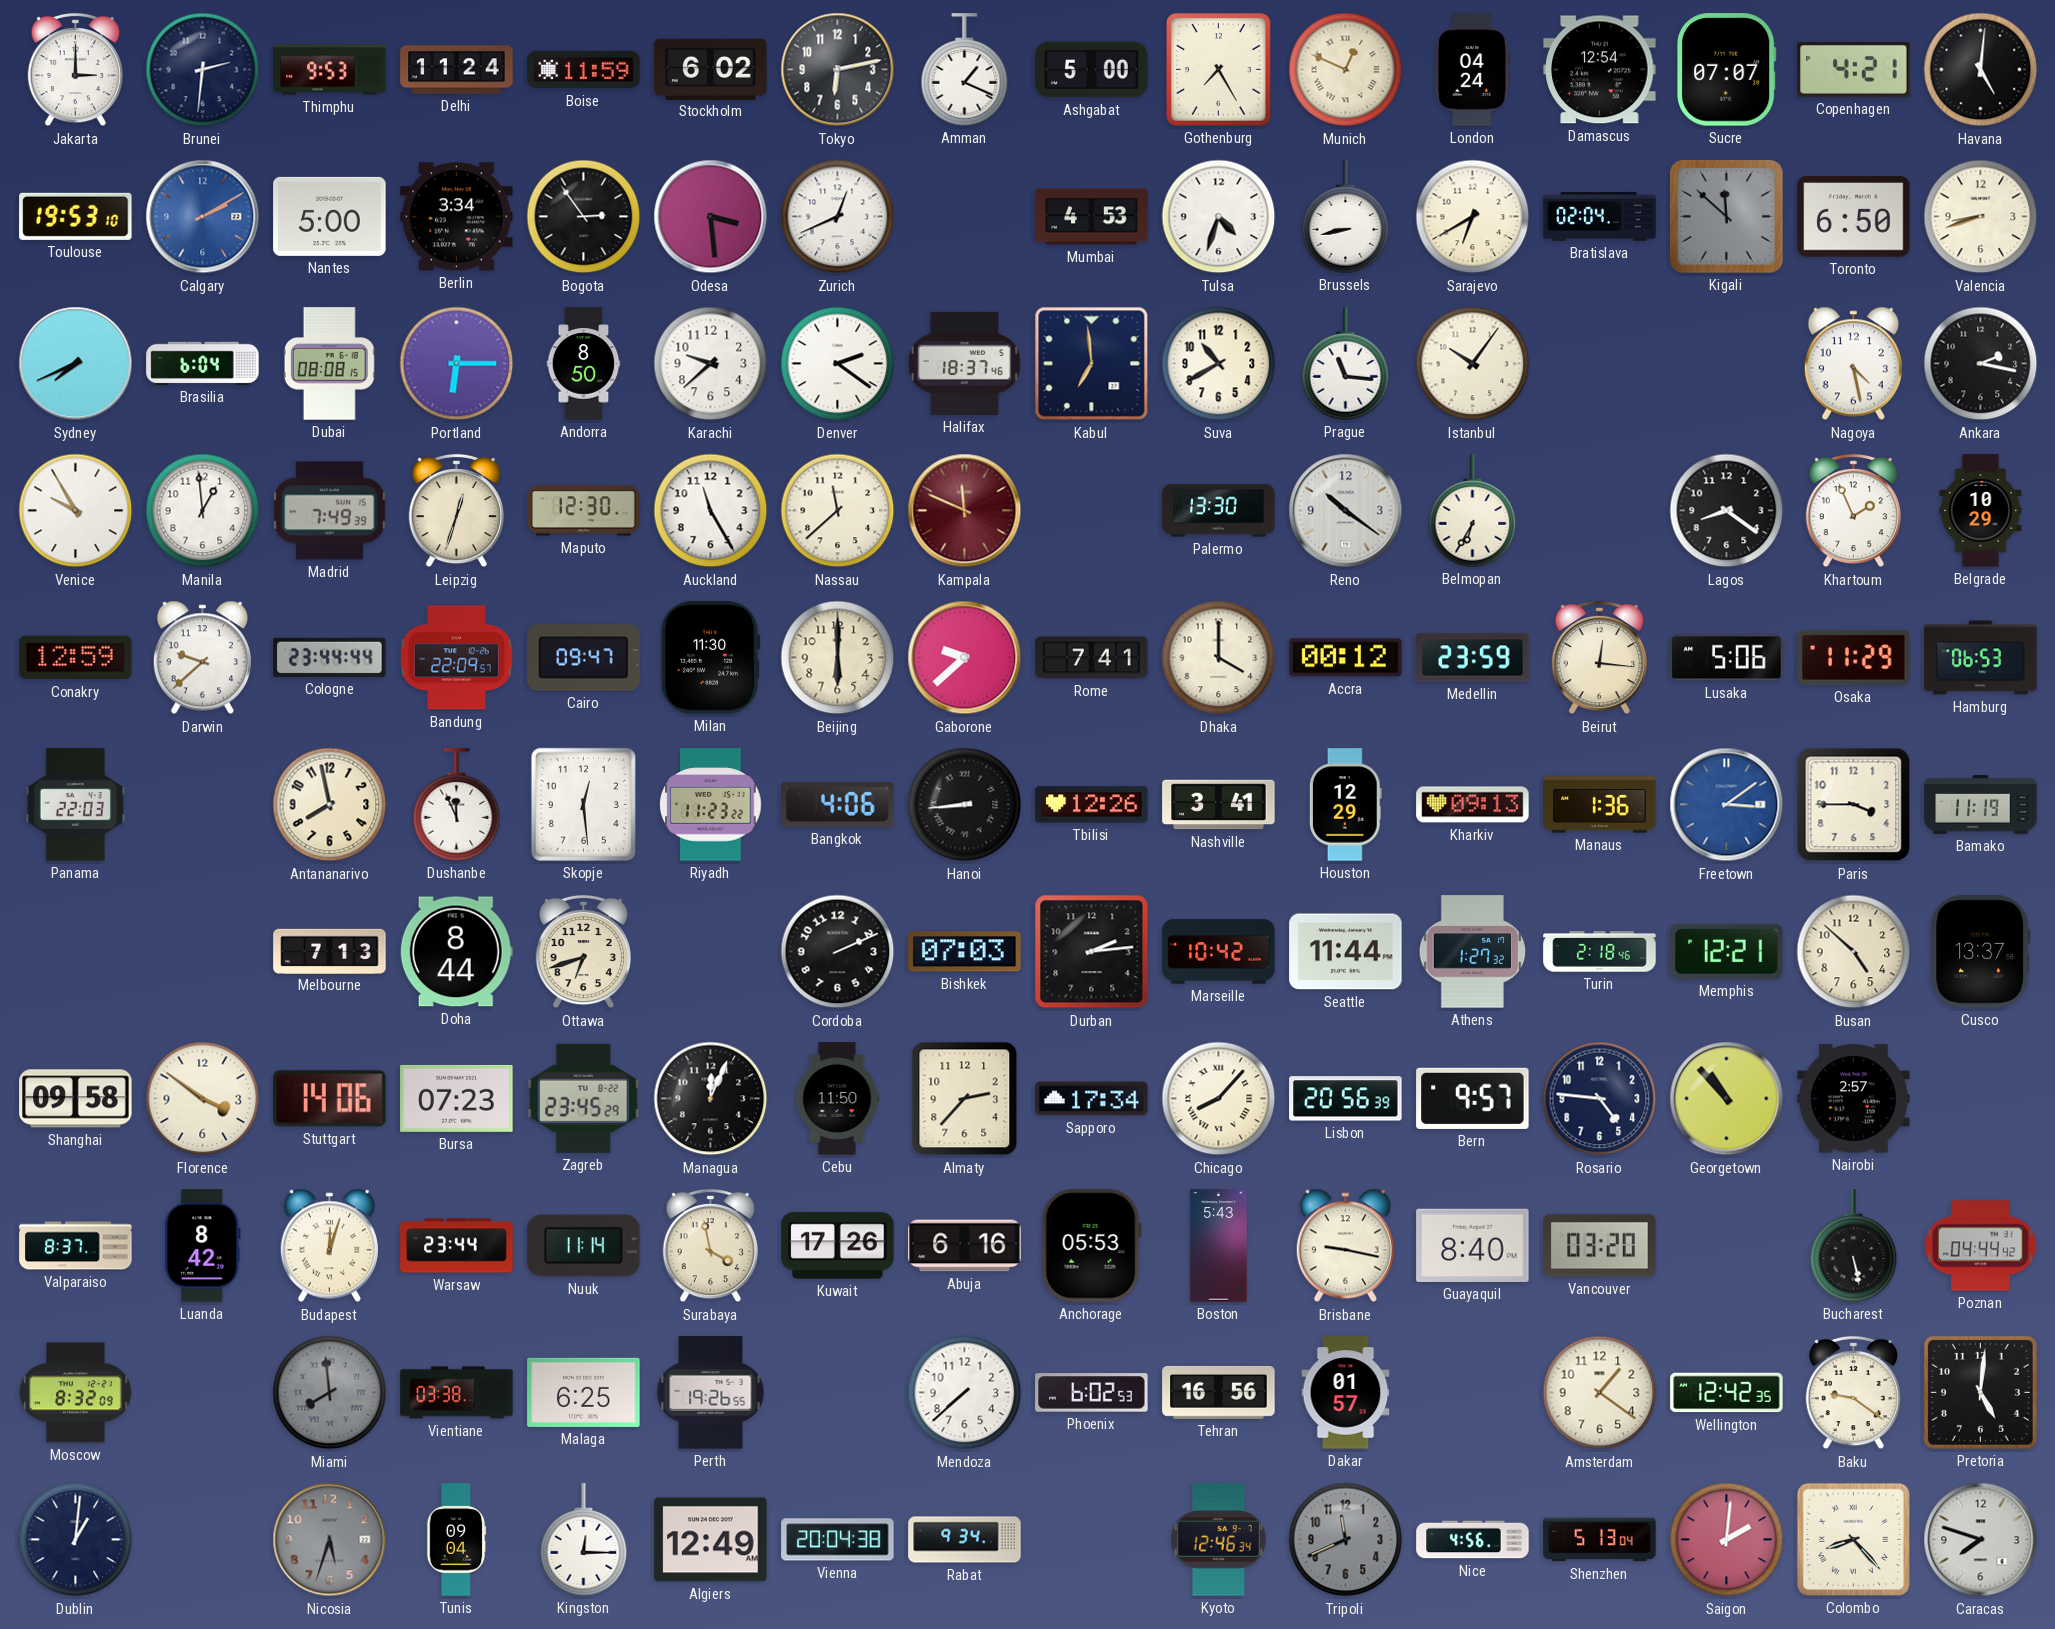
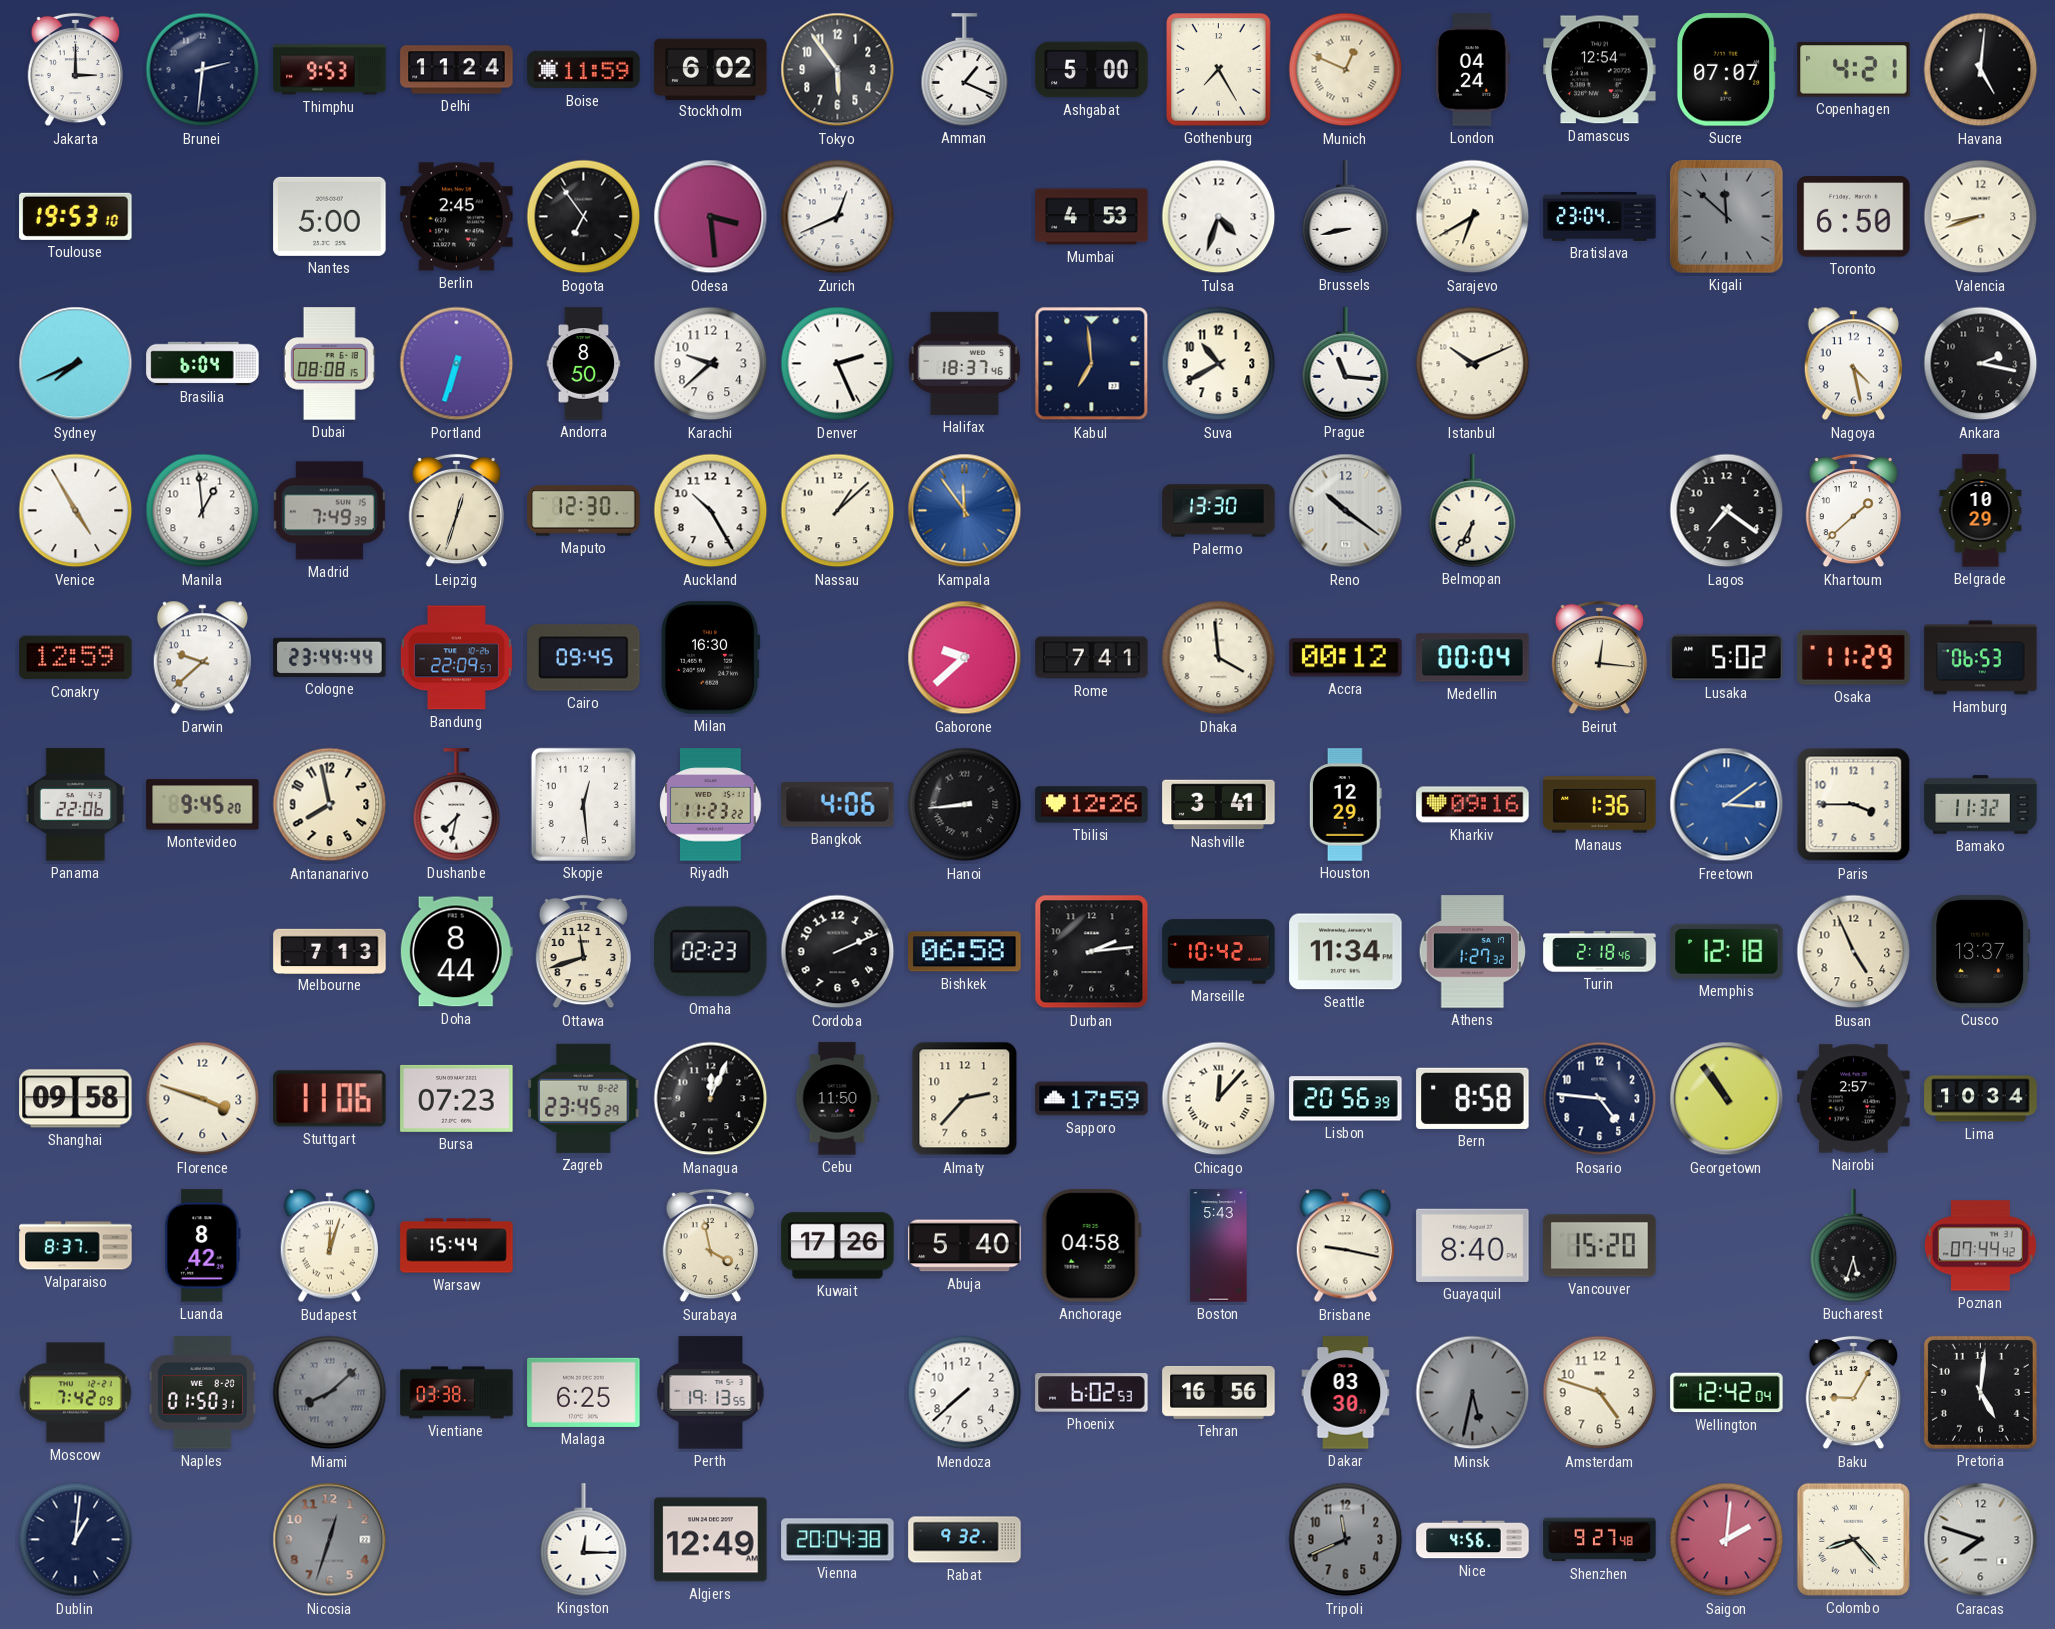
Tokyo: 6:13 -> 5:54
Calgary: 2:10 -> none
Berlin: 3:34 -> 2:45
Bogota: 2:54 -> 6:54
Bratislava: 02:04 -> 23:04
Portland: 6:15 -> 6:33
Denver: 2:21 -> 2:26
Istanbul: 10:06 -> 10:11
Venice: 9:55 -> 4:55
Auckland: 11:25 -> 10:25
Nassau: 11:38 -> 1:08
Kampala: 11:49 -> 11:54
Kampala dial: burgundy -> blue
Lagos: 8:21 -> 7:21
Khartoum: 1:56 -> 1:38
Cairo: 09:47 -> 09:45
Milan: 11:30 -> 16:30
Beijing: 6:00 -> none
Dhaka: 4:00 -> 3:59
Medellin: 23:59 -> 00:04
Lusaka: 5:06 -> 5:02
Panama: 22:03 -> 22:06
Montevideo: none -> 9:45
Dushanbe: 11:56 -> 7:32
Kharkiv: 09:13 -> 09:16
Bamako: 11:19 -> 11:32
Ottawa: 6:42 -> 11:42
Omaha: none -> 02:23
Bishkek: 07:03 -> 06:58
Seattle: 11:44 -> 11:34
Memphis: 12:21 -> 12:18
Busan: 4:52 -> 4:56
Florence: 3:51 -> 3:48
Stuttgart: 14:06 -> 11:06
Sapporo: 17:34 -> 17:59
Chicago: 8:07 -> 12:07
Bern: 9:57 -> 8:58
Georgetown: 10:53 -> 10:54
Lima: none -> 10:34
Warsaw: 23:44 -> 15:44
Nuuk: 11:14 -> none
Abuja: 6:16 -> 5:40
Anchorage: 05:53 -> 04:58
Vancouver: 03:20 -> 15:20
Bucharest: 5:28 -> 5:33
Poznan: 04:44 -> 07:44
Moscow: 8:32 -> 7:42
Naples: none -> 01:50
Miami: 7:59 -> 8:08
Perth: 19:26 -> 19:13
Dakar: 01:57 -> 03:30
Minsk: none -> 5:32
Amsterdam: 1:21 -> 4:48
Wellington: 12:42:35 -> 12:42:04
Baku: 9:21 -> 9:05
Nicosia: 5:33 -> 12:33
Tunis: 09:04 -> none
Rabat: 9:34 -> 9:32
Kyoto: 12:46 -> none
Shenzhen: 5:13 -> 9:27
